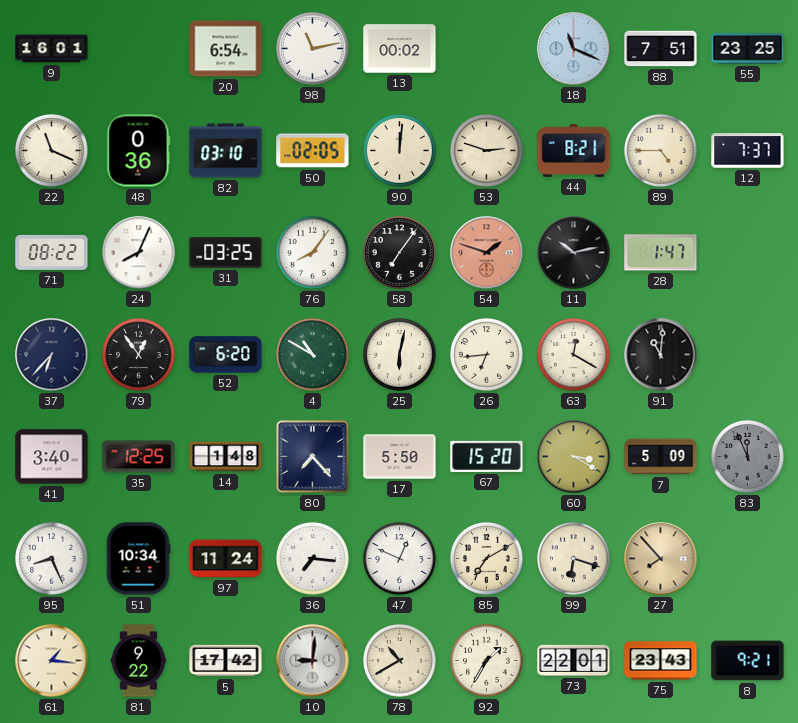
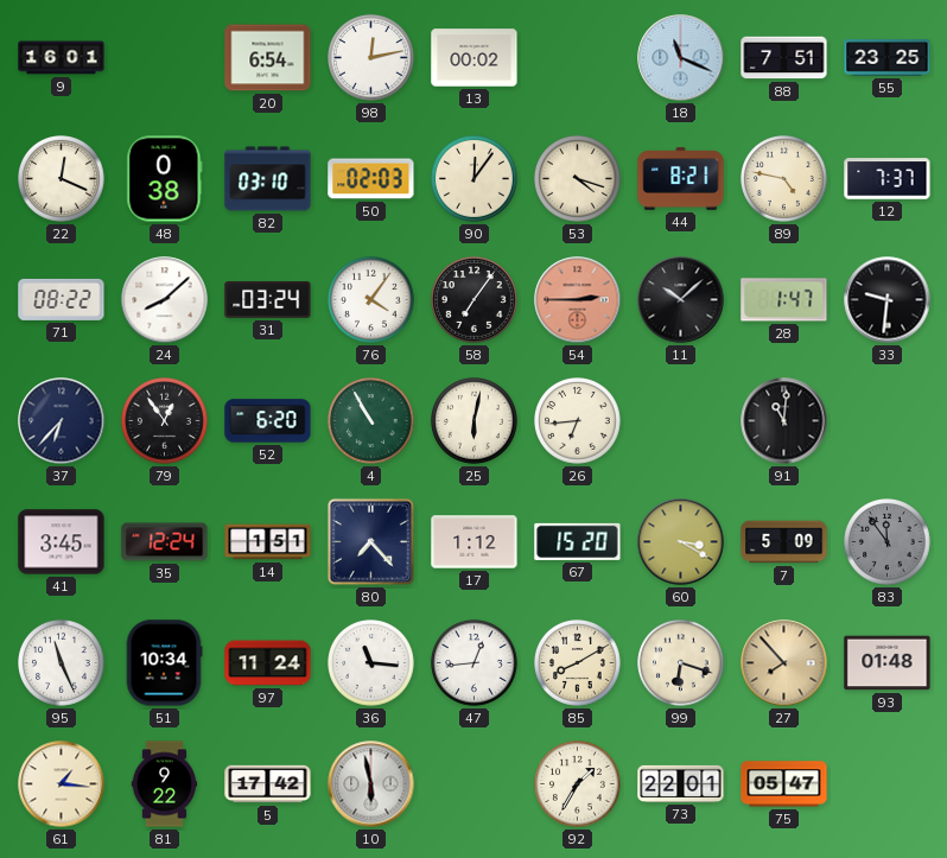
98: 11:13 -> 12:13
22: 11:19 -> 12:19
48: 0:36 -> 0:38
50: 02:05 -> 02:03
90: 12:01 -> 12:06
53: 2:48 -> 4:18
89: 4:45 -> 4:47
24: 8:04 -> 8:08
31: 03:25 -> 03:24
76: 8:06 -> 4:06
54: 1:48 -> 2:45
11: 10:13 -> 10:08
33: none -> 9:31
4: 10:50 -> 10:55
63: 12:20 -> none
41: 3:40 -> 3:45
35: 12:25 -> 12:24
14: 1:48 -> 1:51
17: 5:50 -> 1:12
83: 11:56 -> 11:54
95: 8:26 -> 11:26
36: 7:16 -> 11:16
47: 12:49 -> 12:44
85: 7:10 -> 8:10
93: none -> 01:48
10: 9:01 -> 5:58
78: 10:40 -> none
75: 23:43 -> 05:47
8: 9:21 -> none
